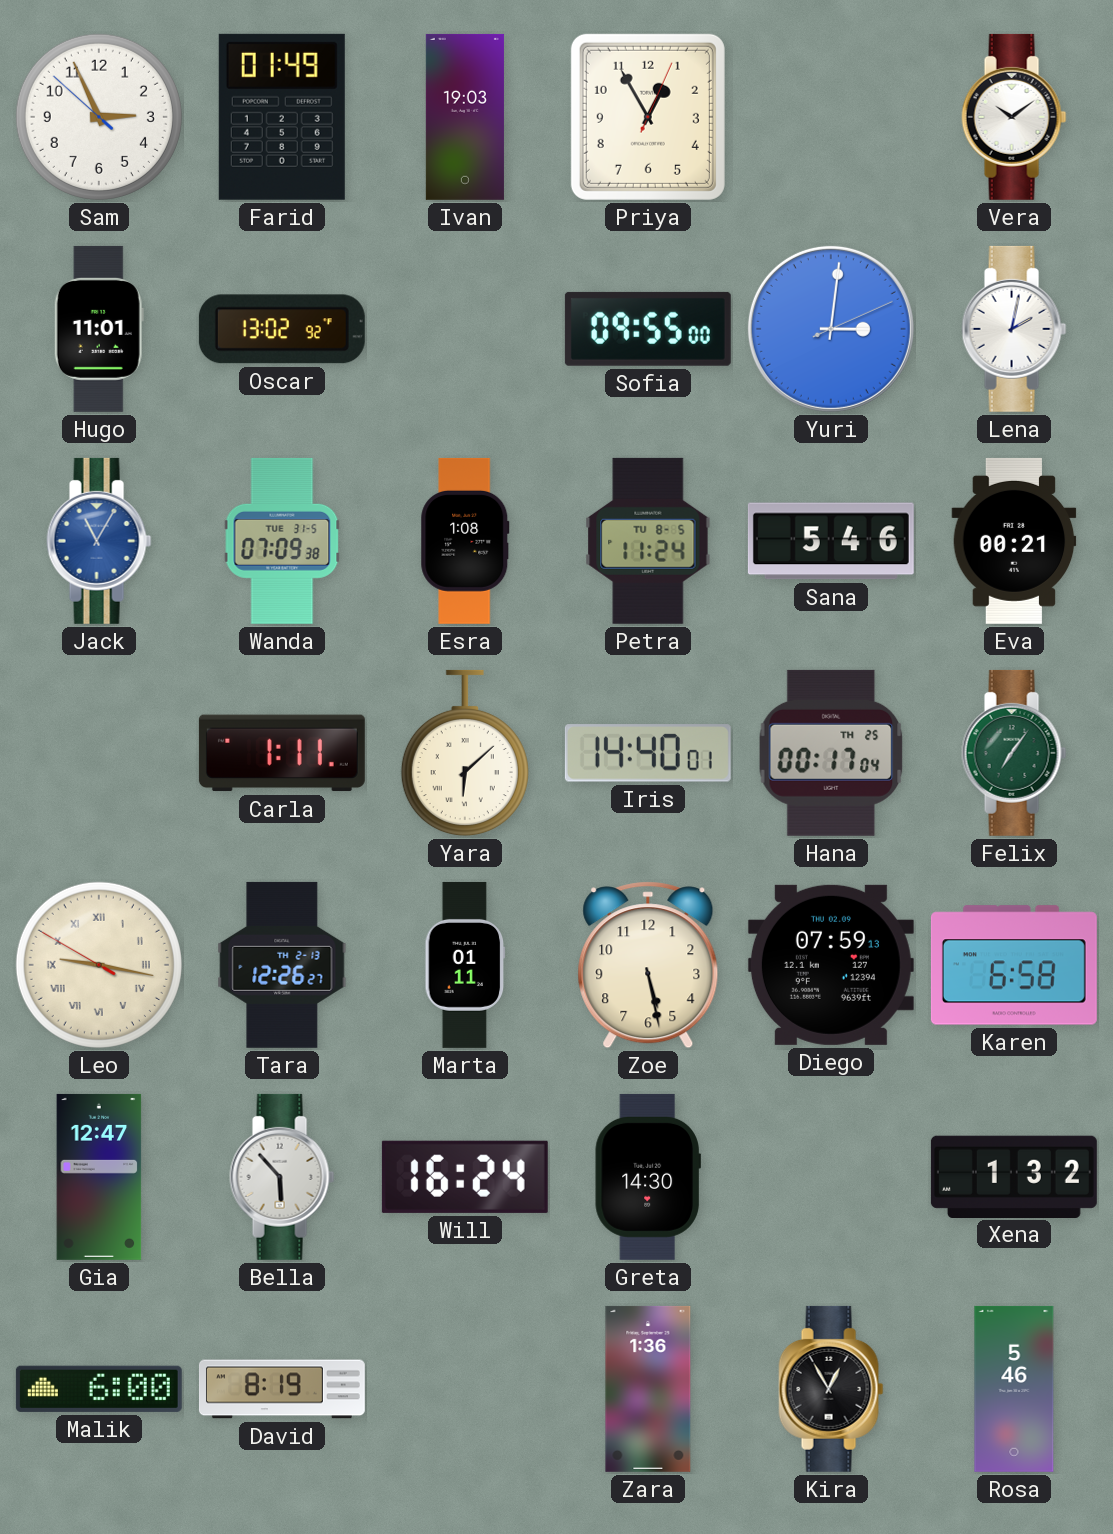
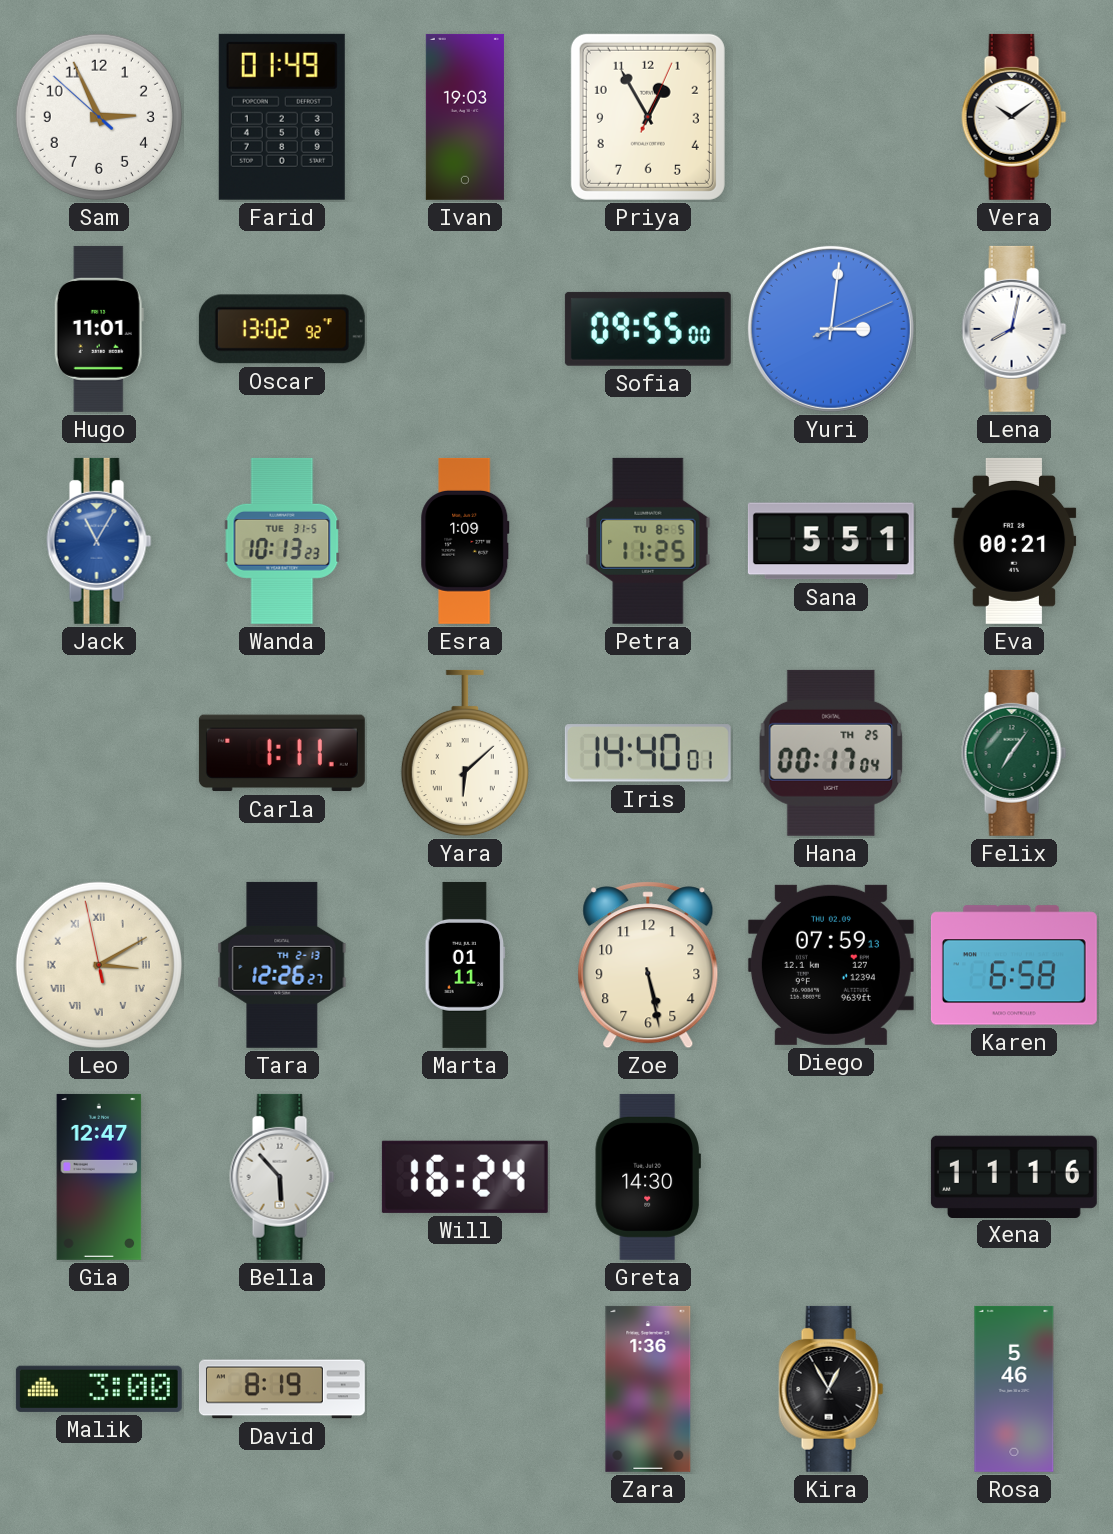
Lena: 2:02 -> 8:02
Wanda: 07:09 -> 10:13
Esra: 1:08 -> 1:09
Petra: 11:24 -> 11:25
Sana: 5:46 -> 5:51
Leo: 9:16 -> 3:09
Xena: 1:32 -> 11:16
Malik: 6:00 -> 3:00
